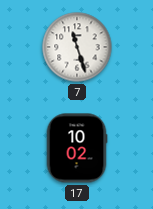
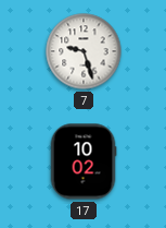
7: 11:27 -> 9:27
